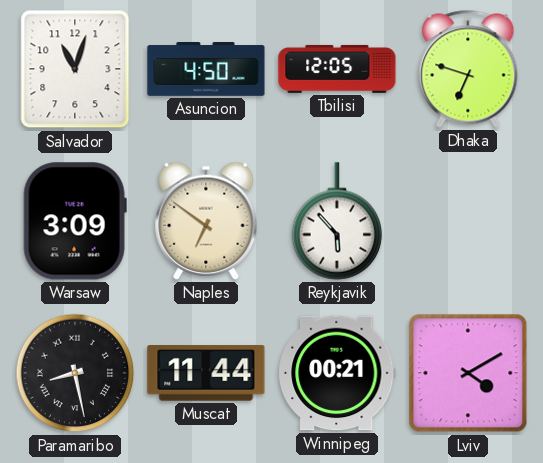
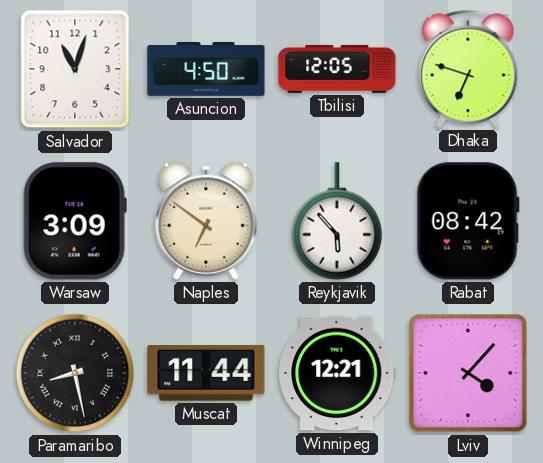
Rabat: none -> 08:42
Winnipeg: 00:21 -> 12:21
Lviv: 4:10 -> 4:07
